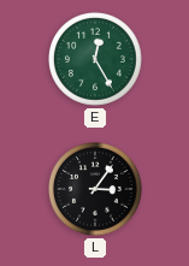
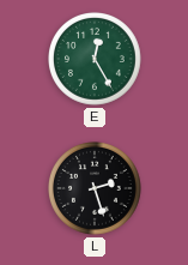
L: 3:06 -> 2:27
